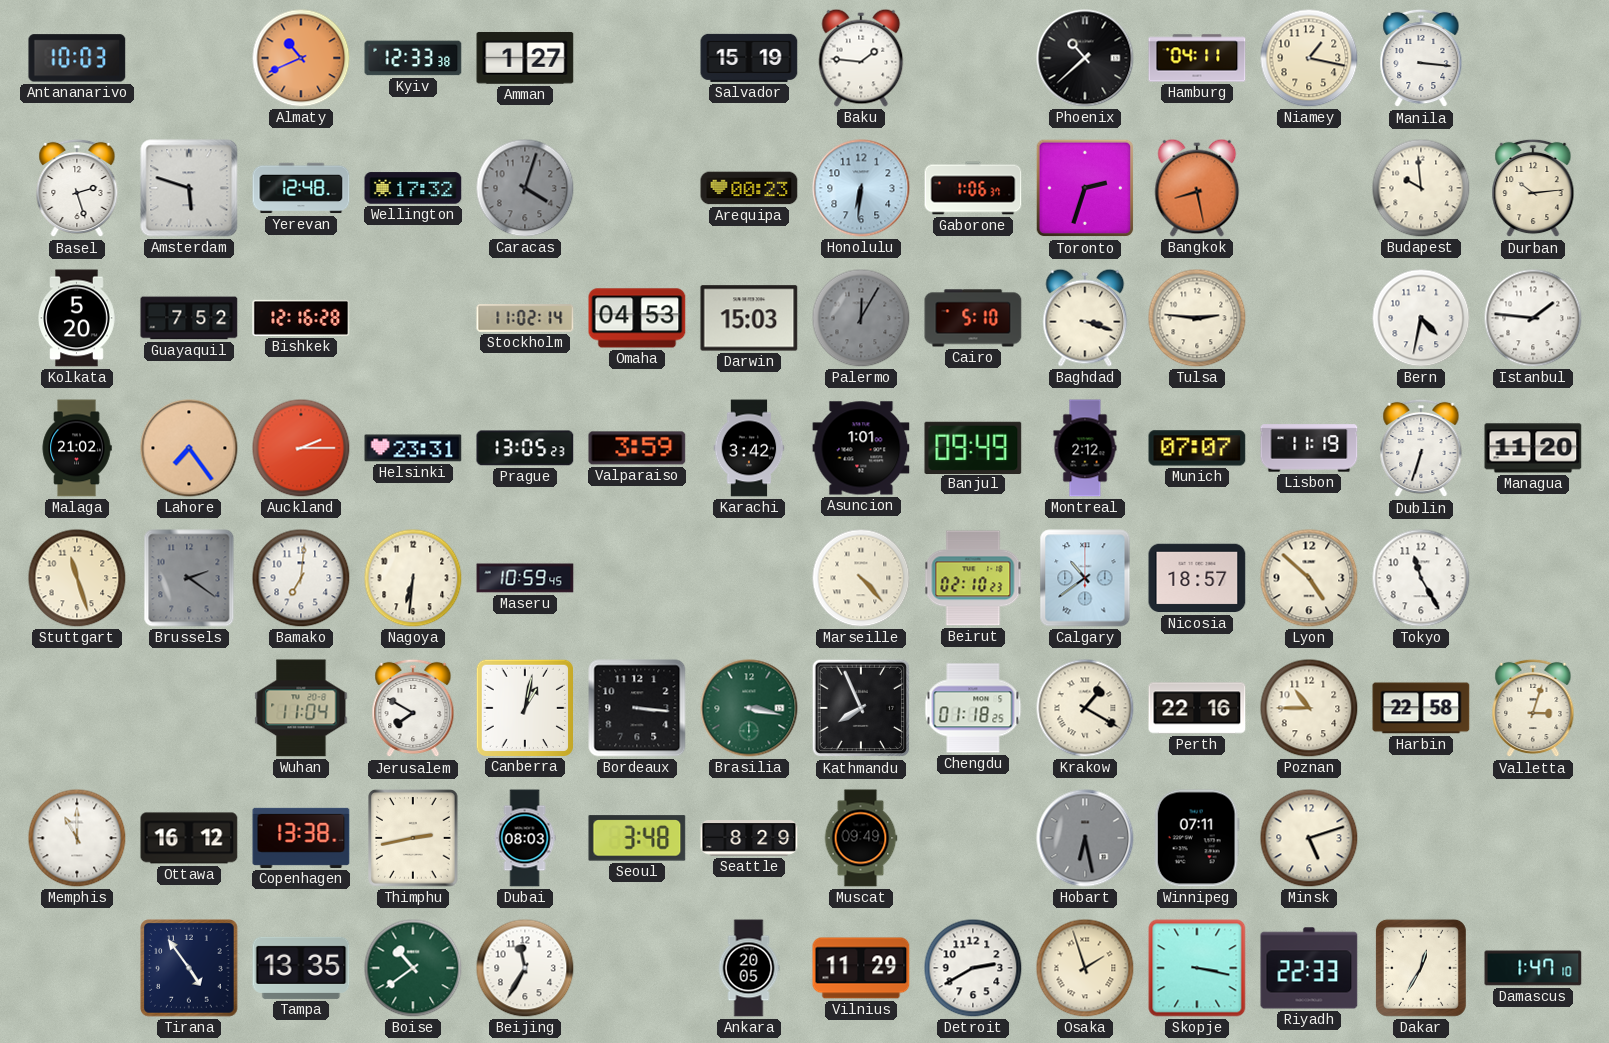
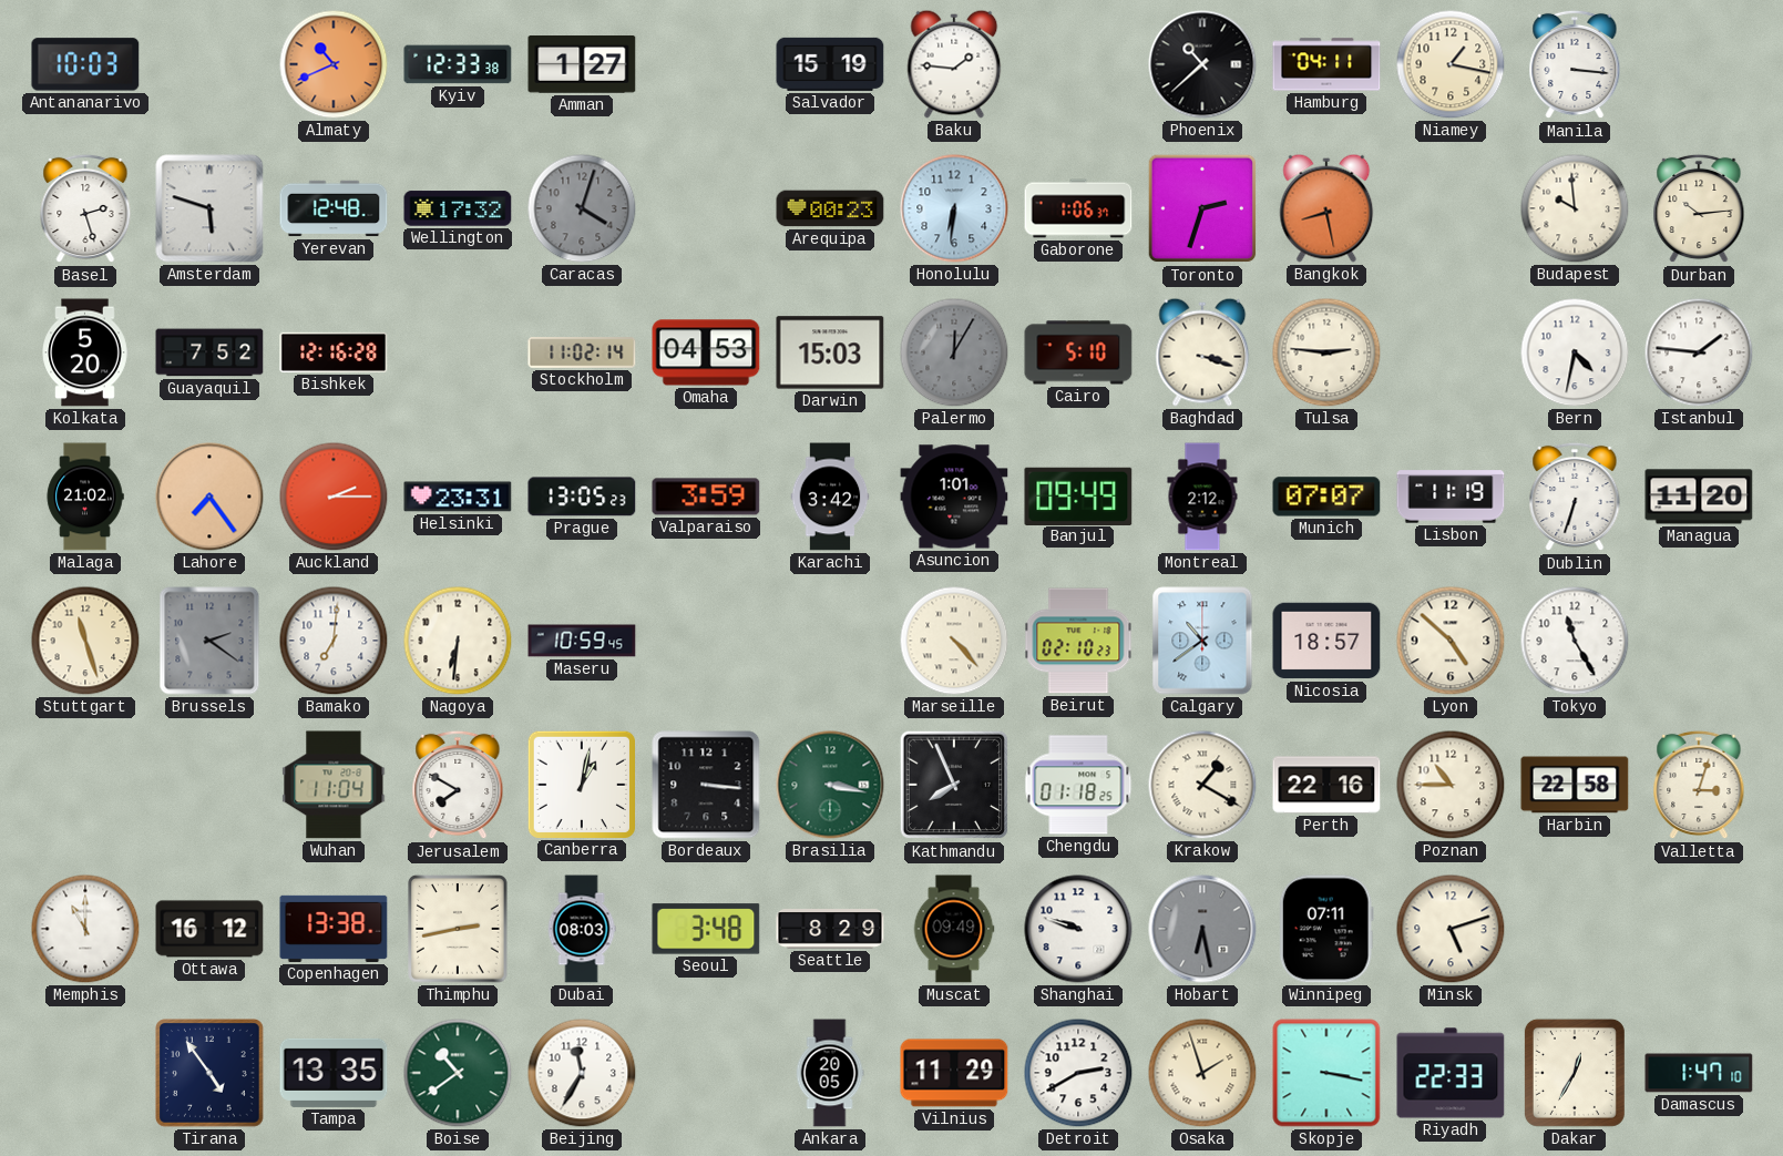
Shanghai: none -> 9:48
